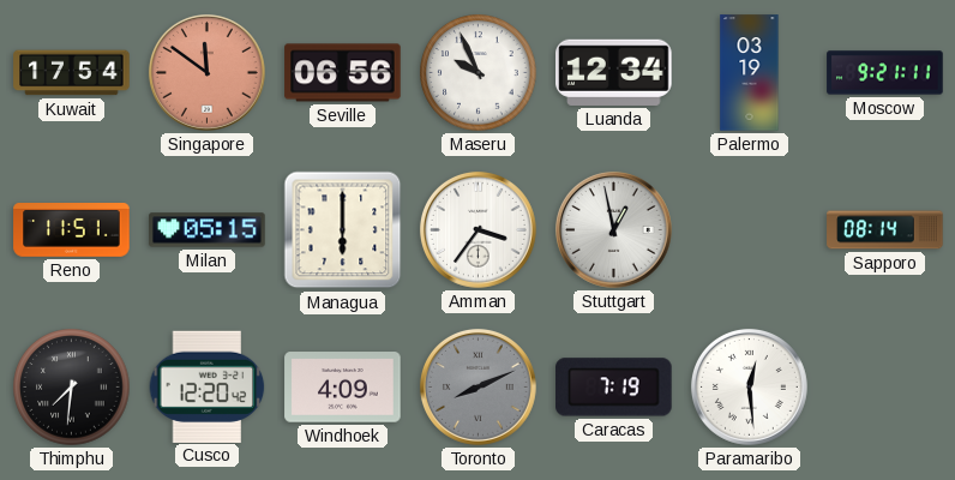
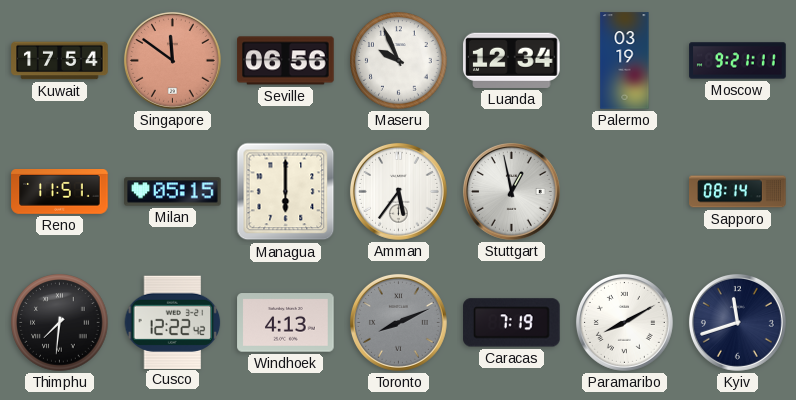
Amman: 3:36 -> 5:36
Cusco: 12:20 -> 12:22
Windhoek: 4:09 -> 4:13
Paramaribo: 12:29 -> 8:10
Kyiv: none -> 11:42
